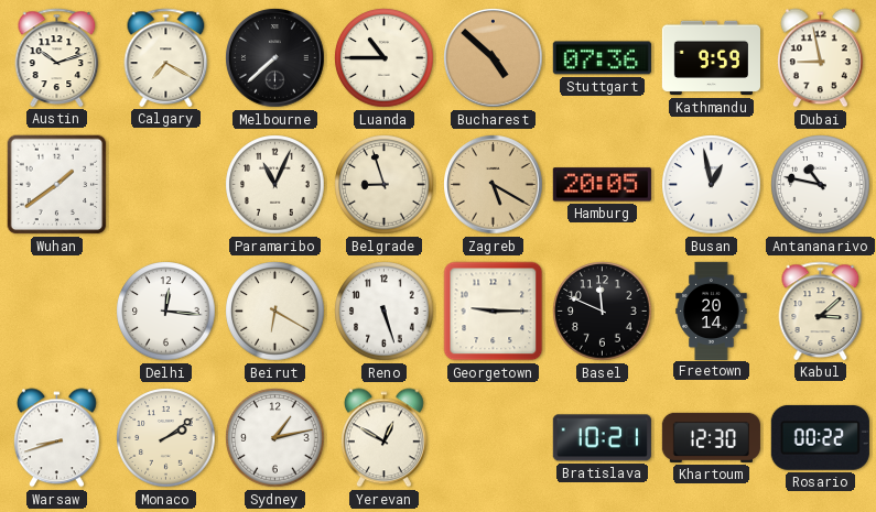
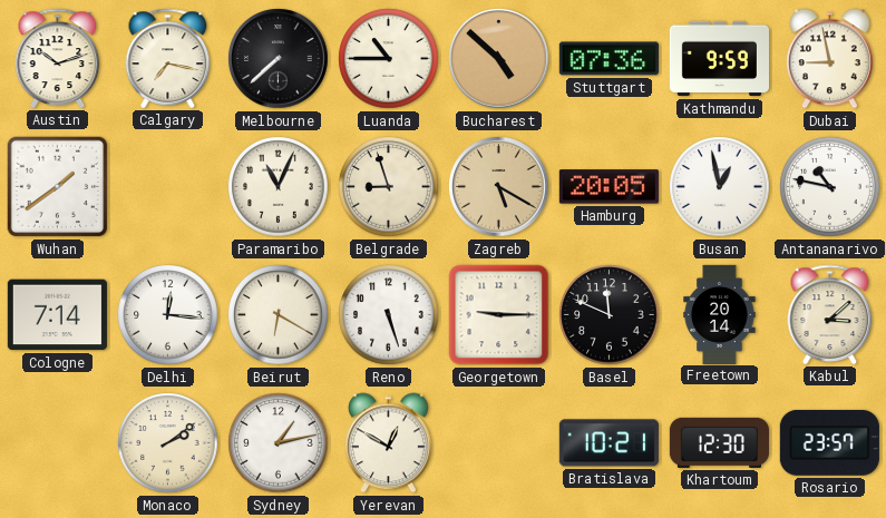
Calgary: 7:20 -> 7:17
Cologne: none -> 7:14
Warsaw: 8:42 -> none
Rosario: 00:22 -> 23:57
